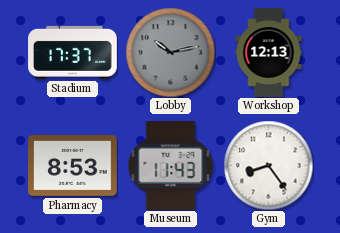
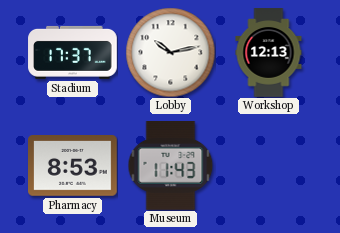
Lobby dial: grey -> white
Gym: 8:24 -> none
